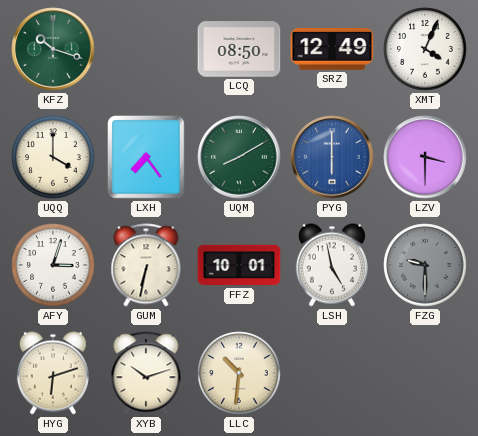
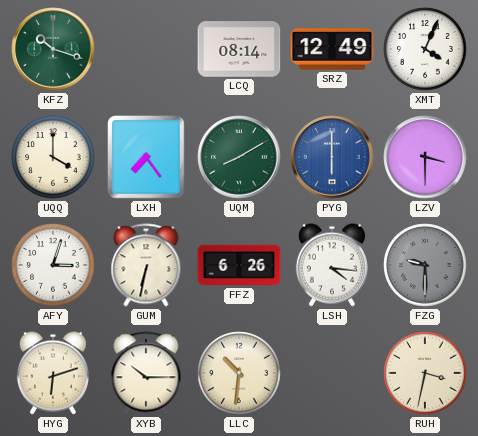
LCQ: 08:50 -> 08:14
FFZ: 10:01 -> 6:26
LSH: 4:58 -> 4:16
XYB: 10:12 -> 10:15
RUH: none -> 3:32
